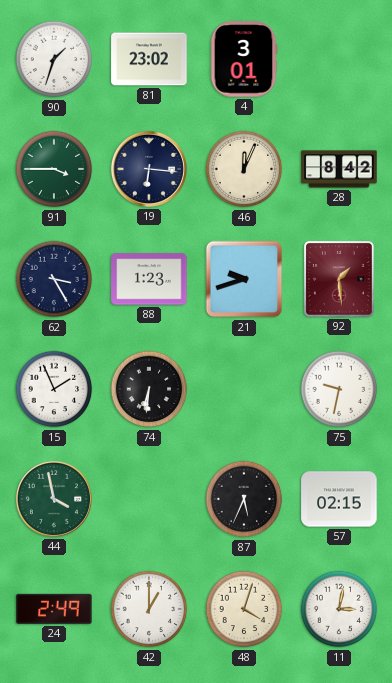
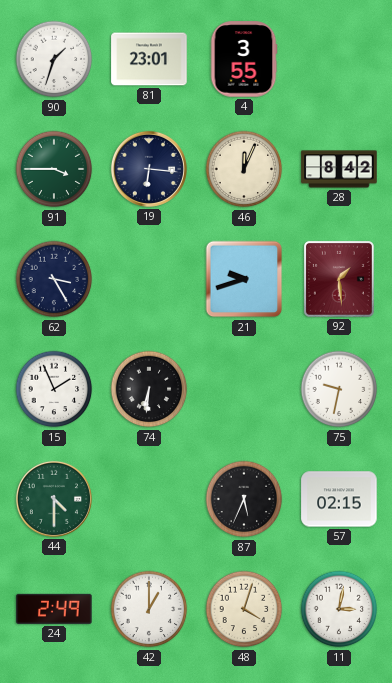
81: 23:02 -> 23:01
4: 3:01 -> 3:55
88: 1:23 -> none
44: 3:58 -> 4:30
